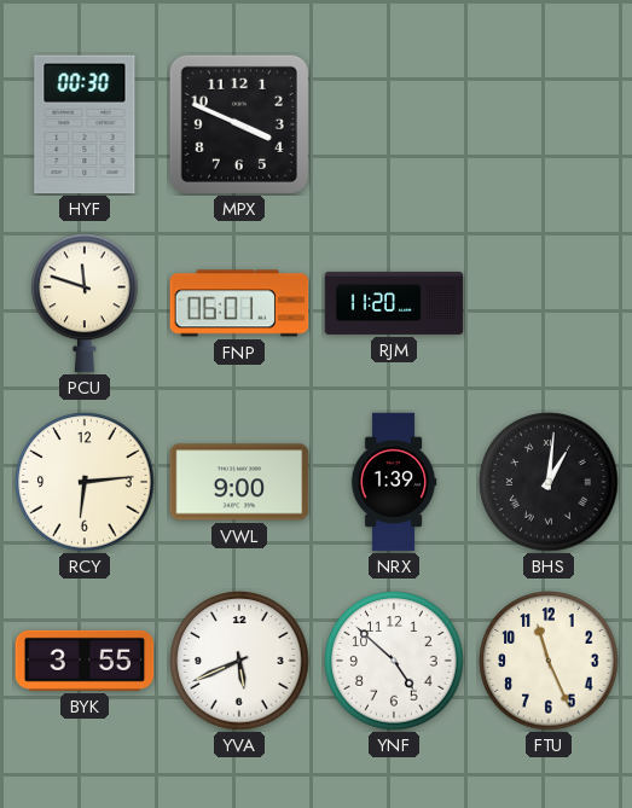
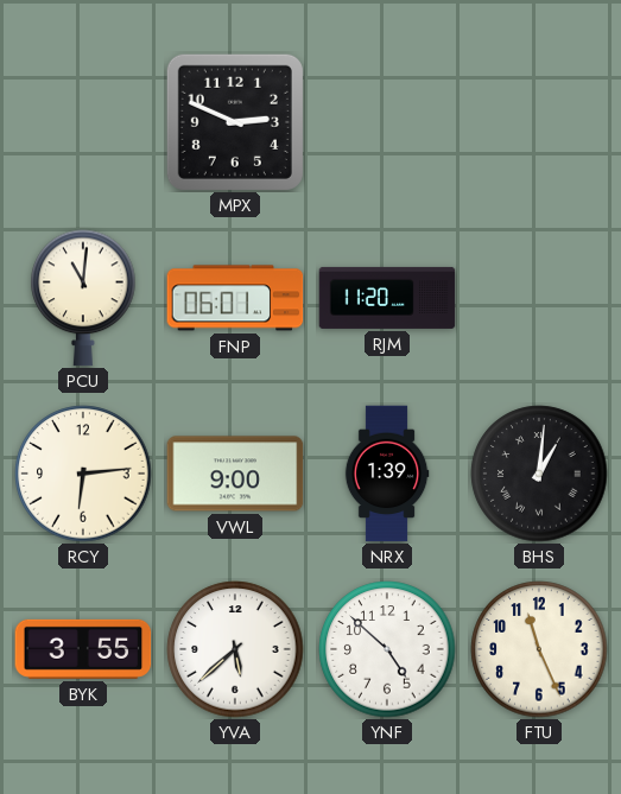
HYF: 00:30 -> none
MPX: 3:49 -> 2:49
PCU: 11:48 -> 11:01
YVA: 5:41 -> 5:38
